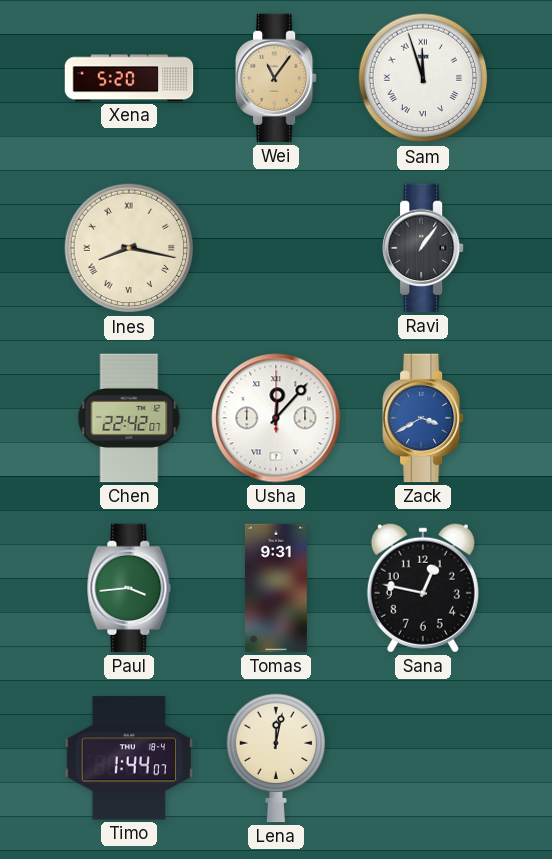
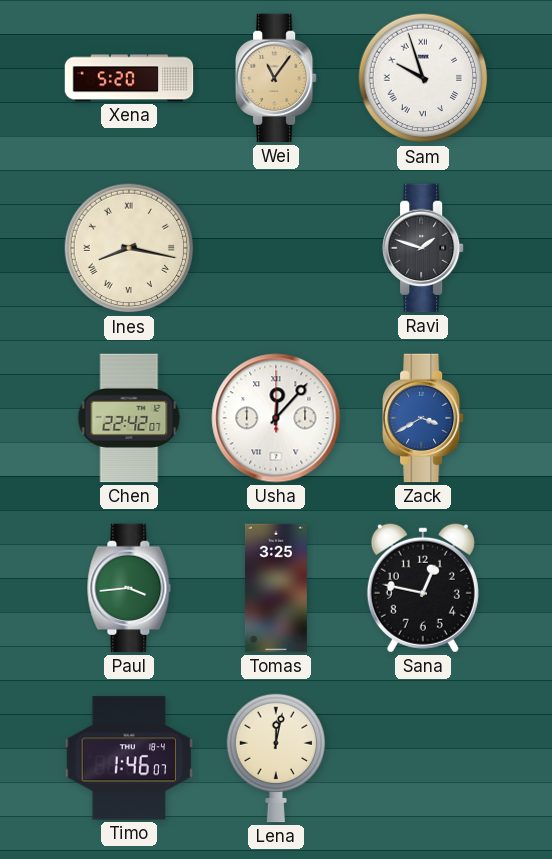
Sam: 11:57 -> 9:57
Ravi: 1:06 -> 1:48
Tomas: 9:31 -> 3:25
Timo: 1:44 -> 1:46
